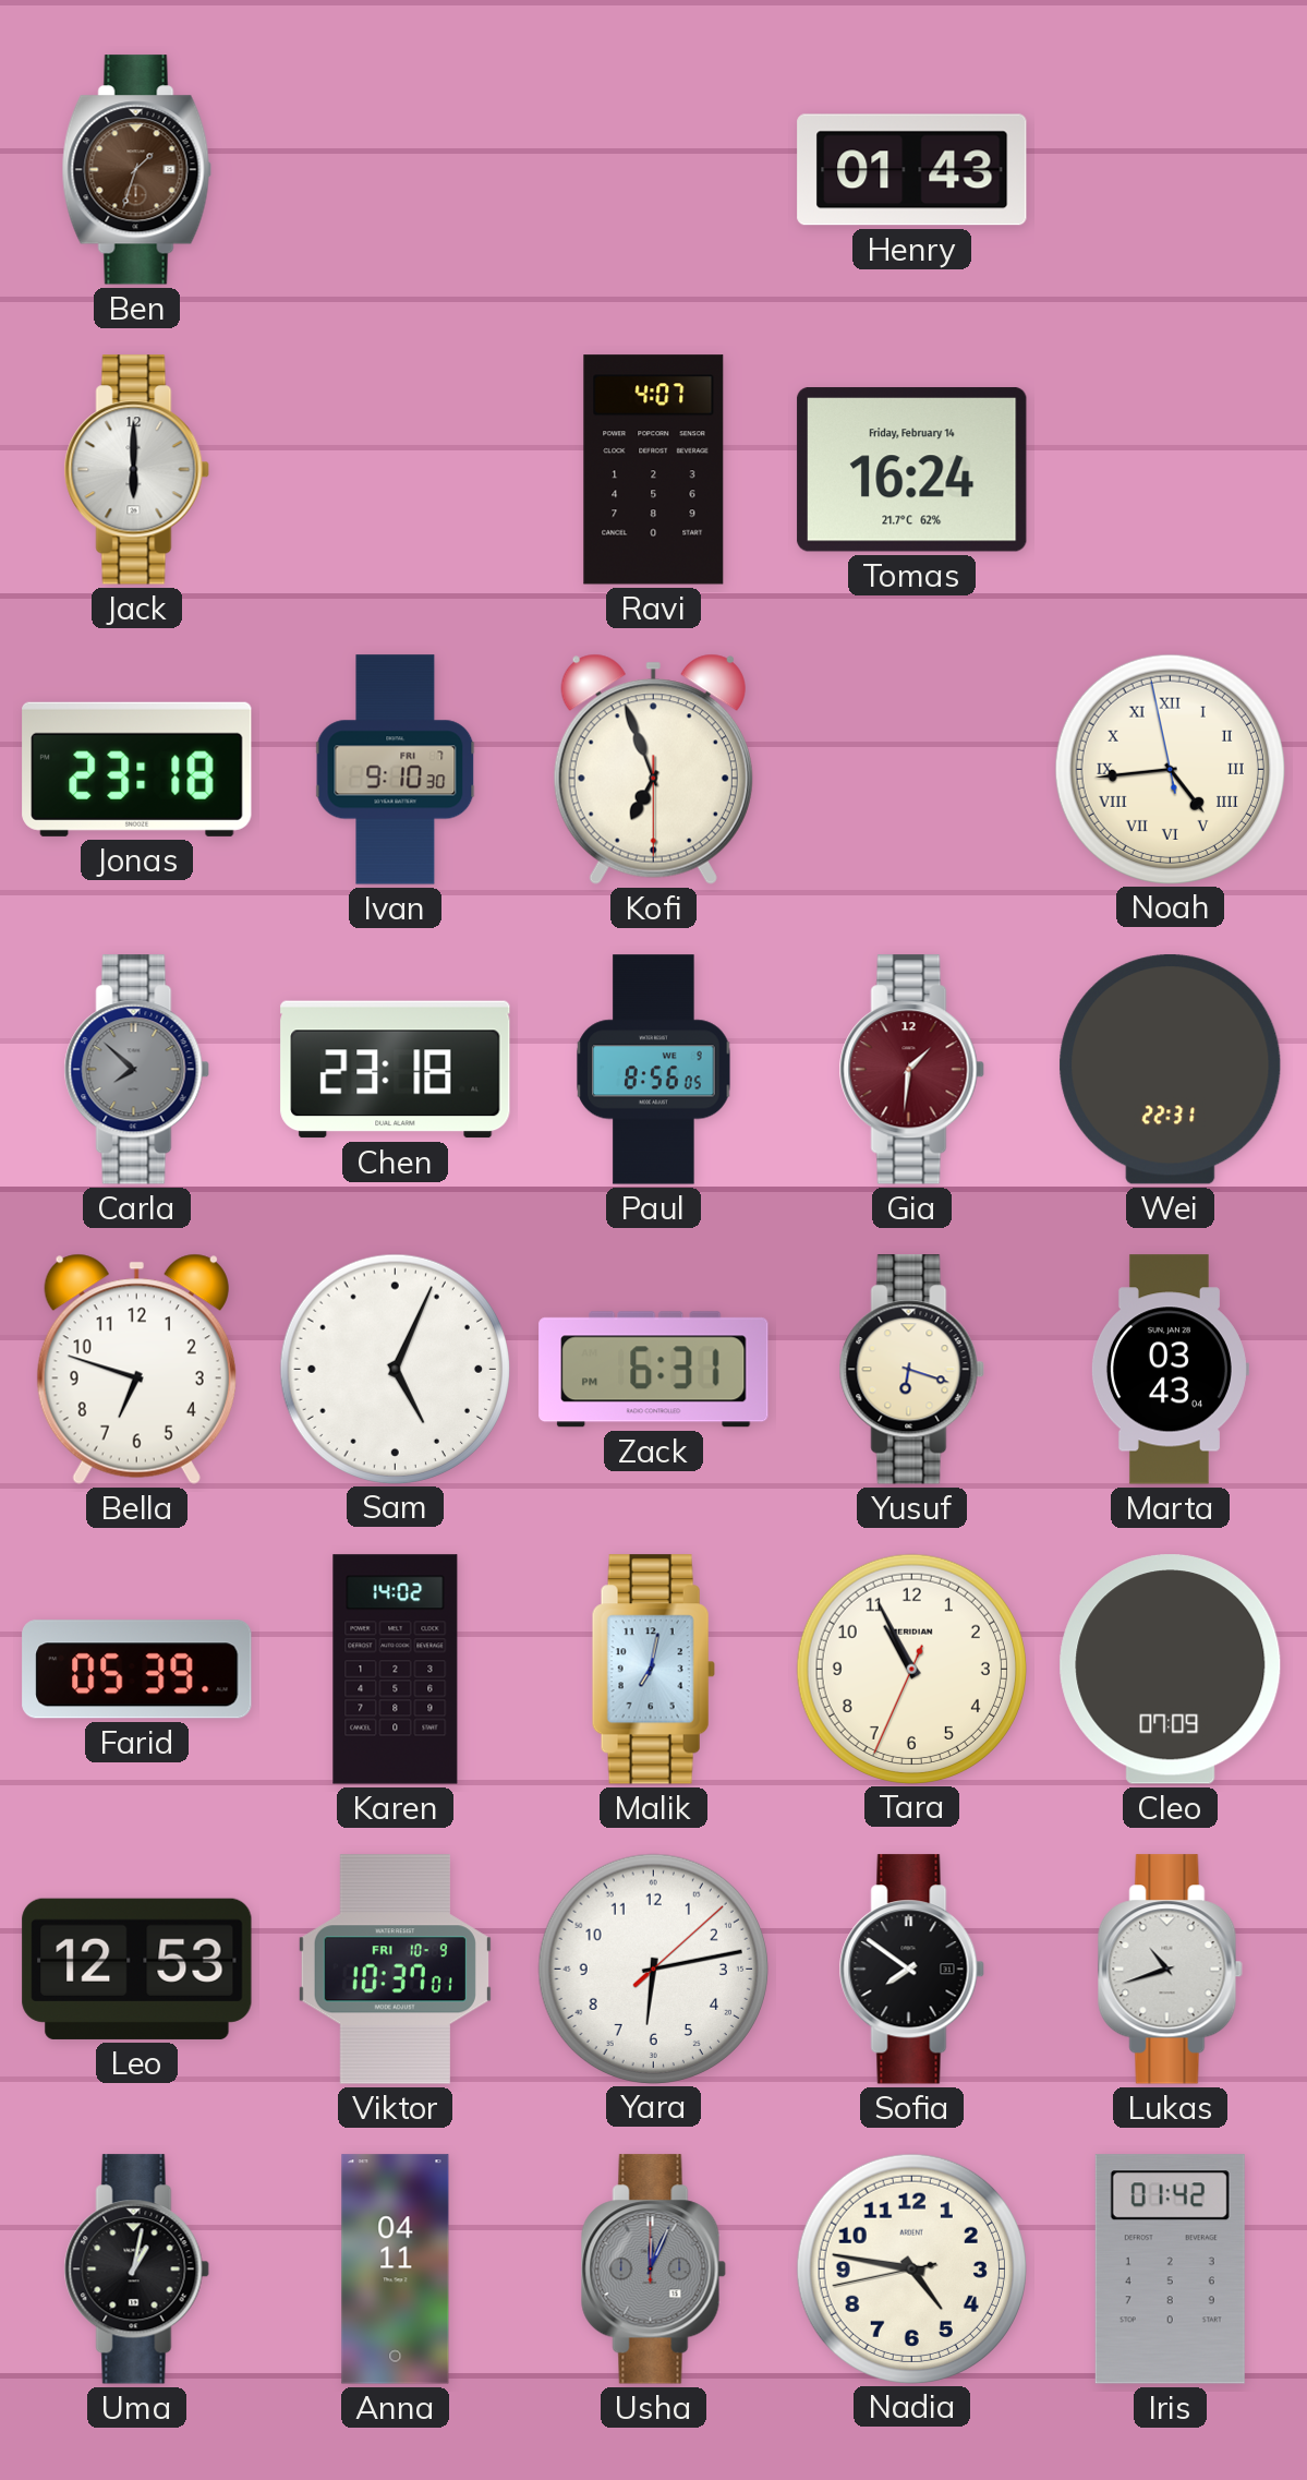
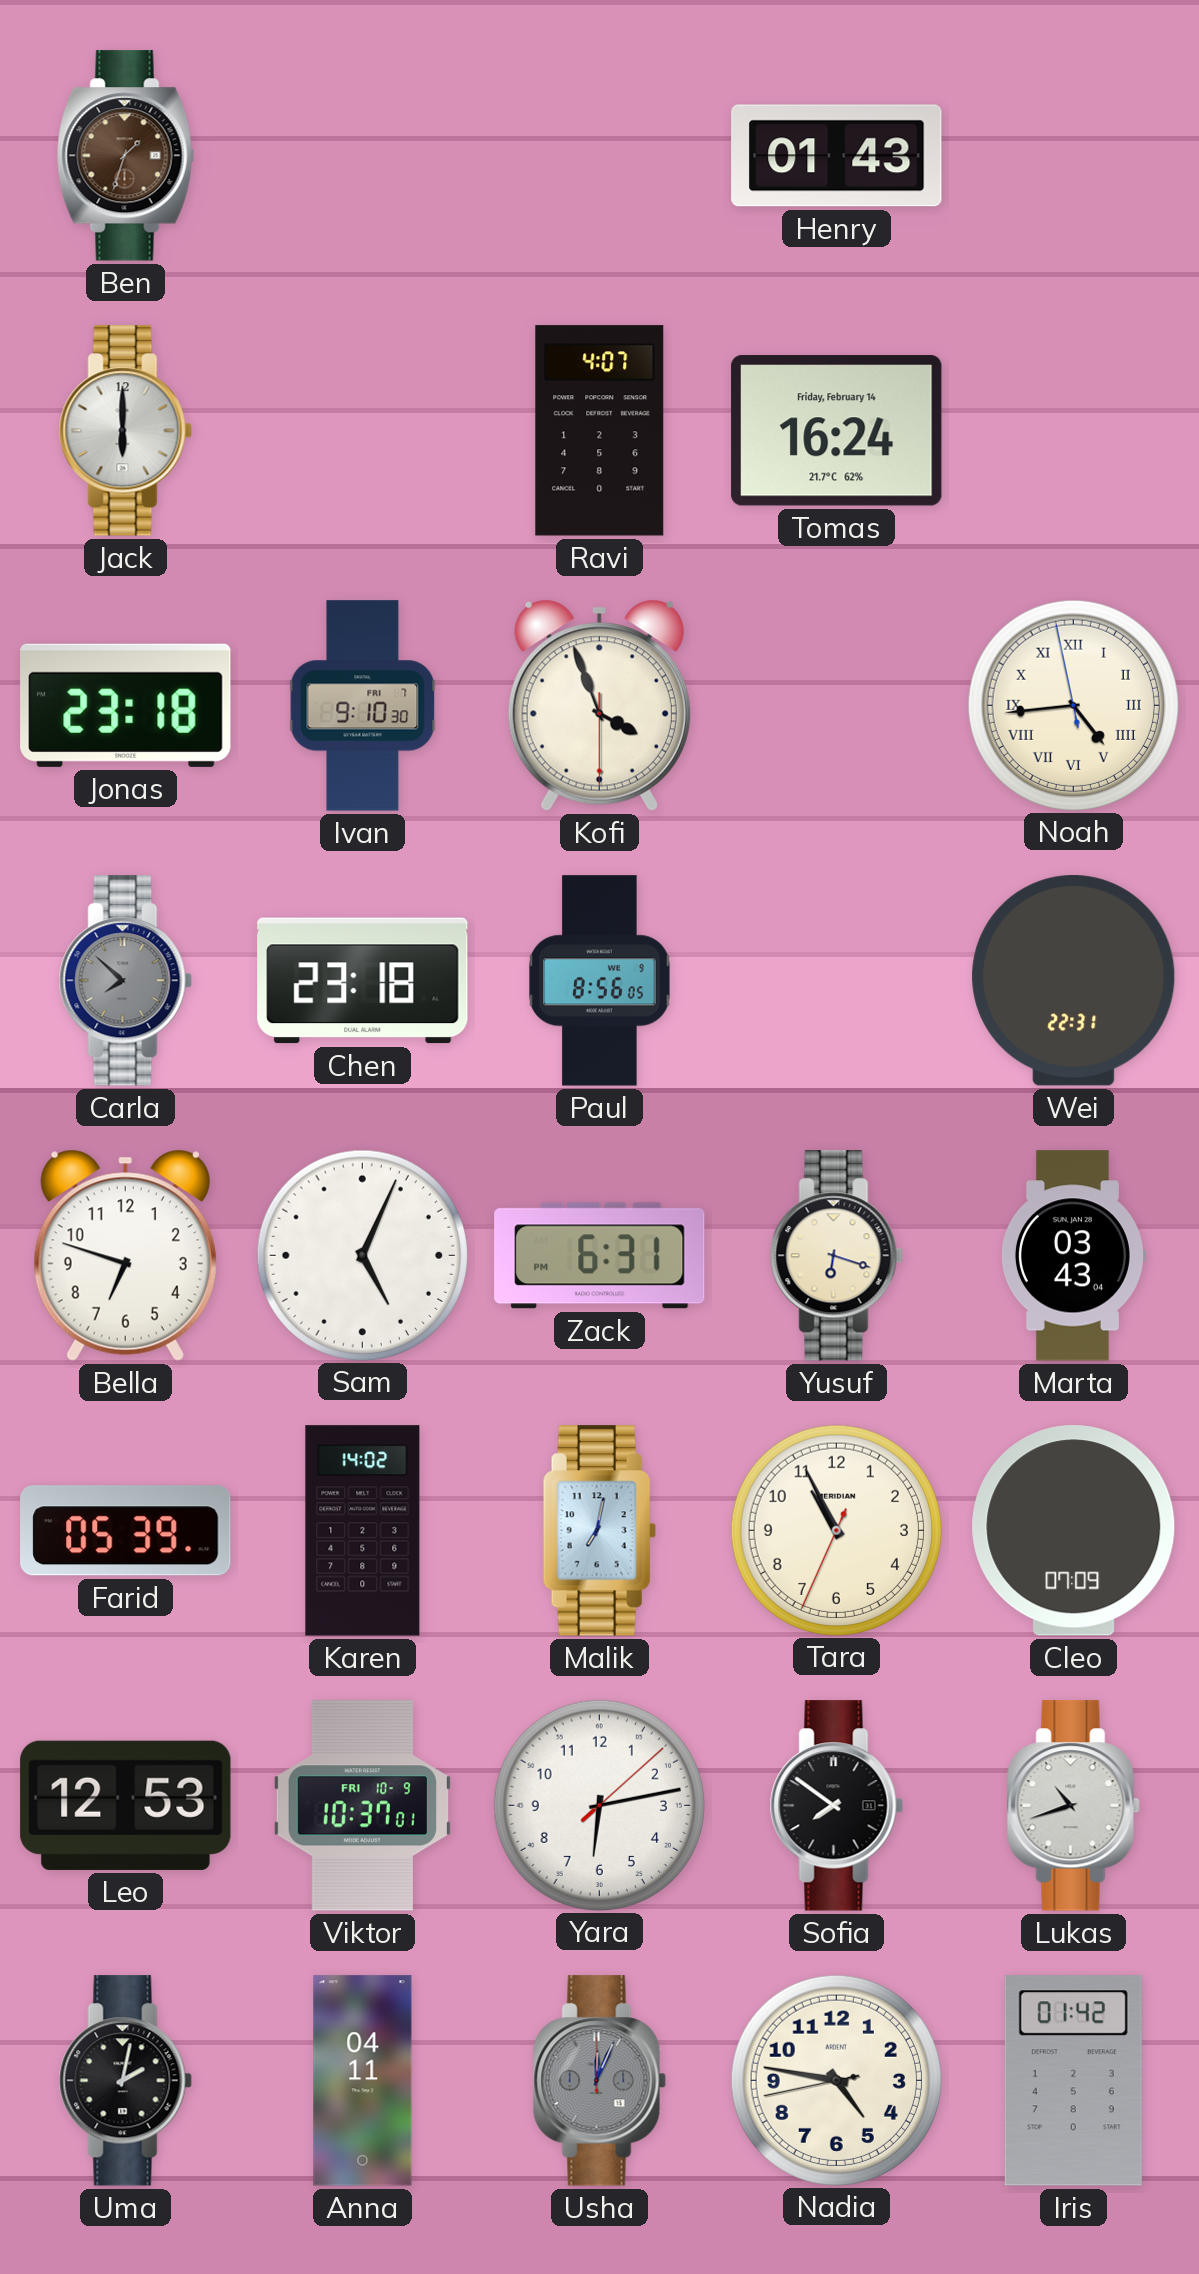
Kofi: 6:56 -> 3:56
Gia: 1:31 -> none
Uma: 1:02 -> 2:02
